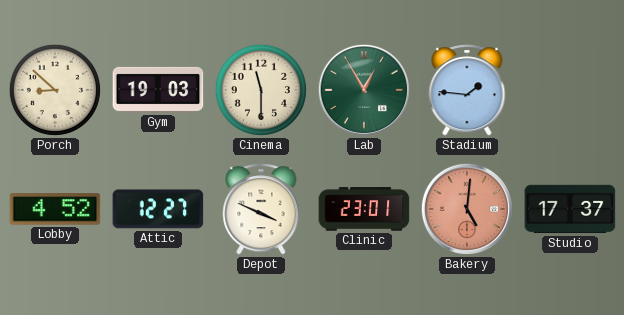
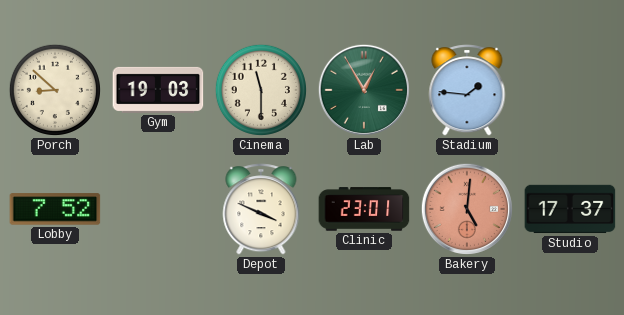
Lobby: 4:52 -> 7:52
Attic: 12:27 -> none
